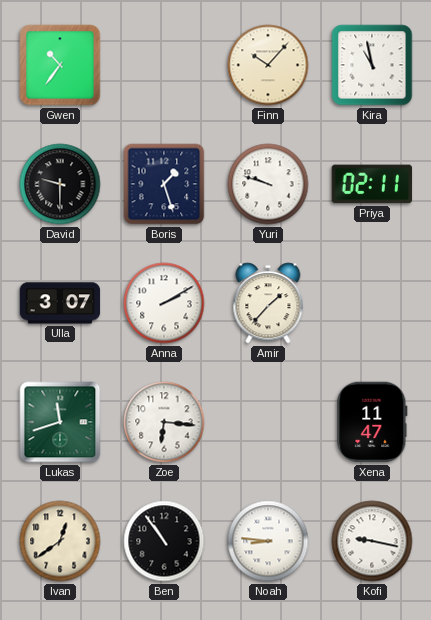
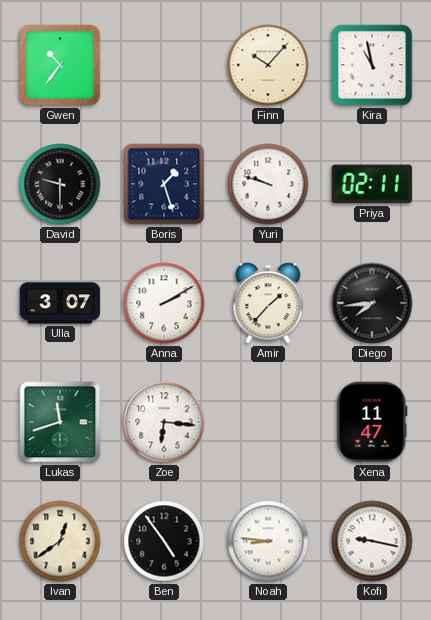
Diego: none -> 7:44
Ben: 10:54 -> 4:54
